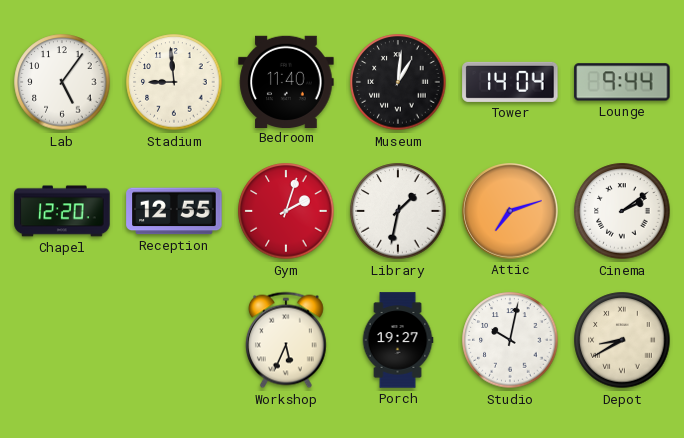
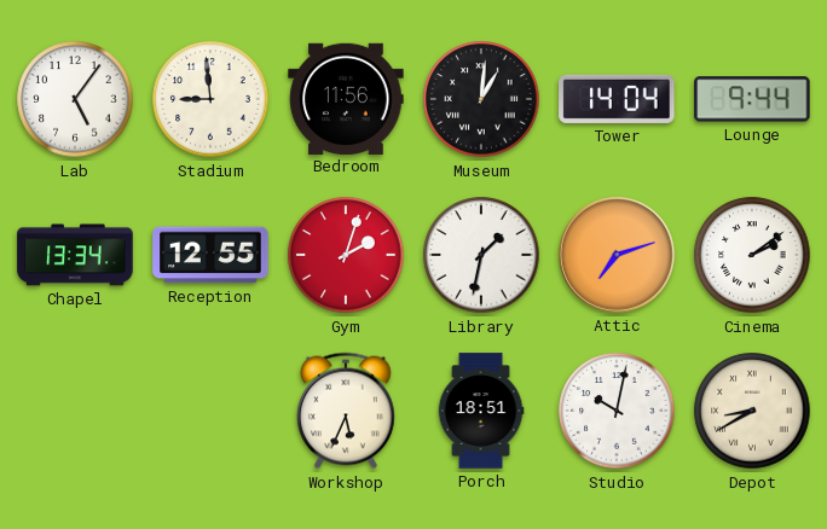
Bedroom: 11:40 -> 11:56
Chapel: 12:20 -> 13:34
Porch: 19:27 -> 18:51
